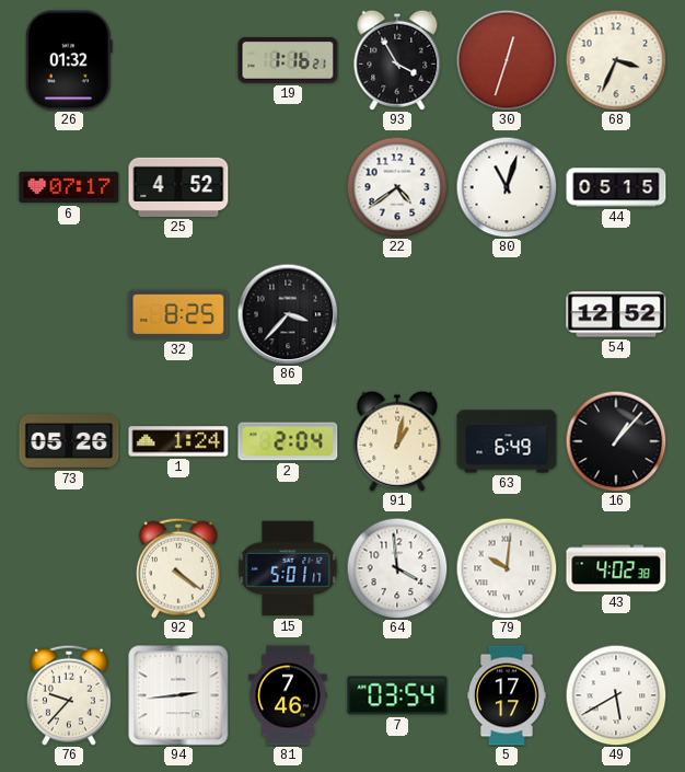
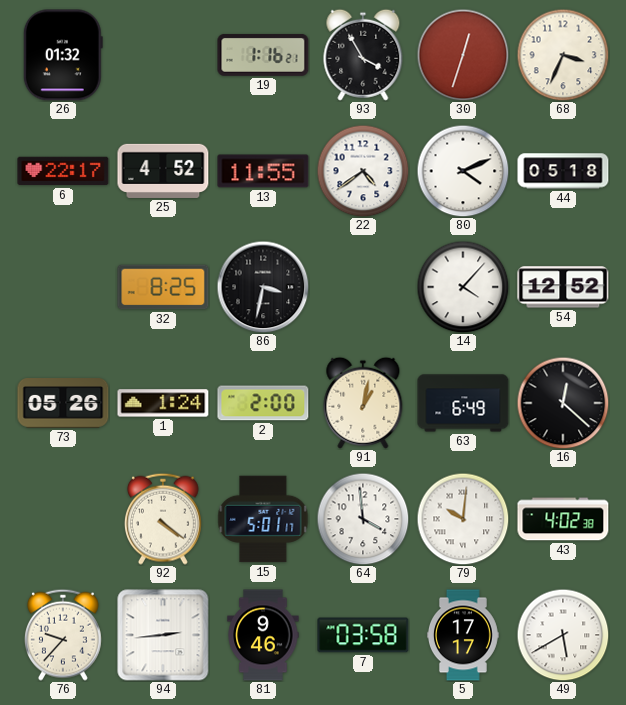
6: 07:17 -> 22:17
13: none -> 11:55
80: 11:03 -> 4:11
44: 05:15 -> 05:18
86: 3:37 -> 3:32
14: none -> 4:07
2: 2:04 -> 2:00
16: 1:07 -> 12:22
81: 7:46 -> 9:46
7: 03:54 -> 03:58
